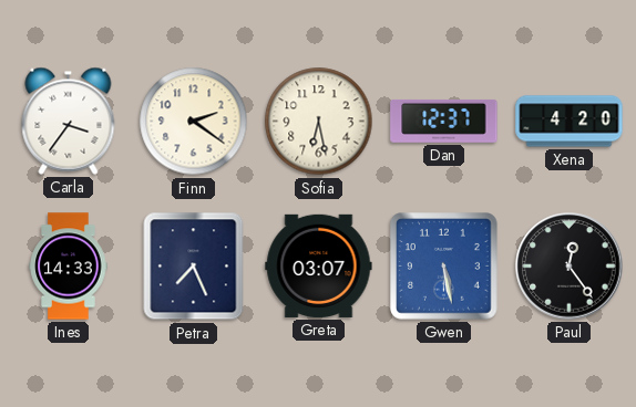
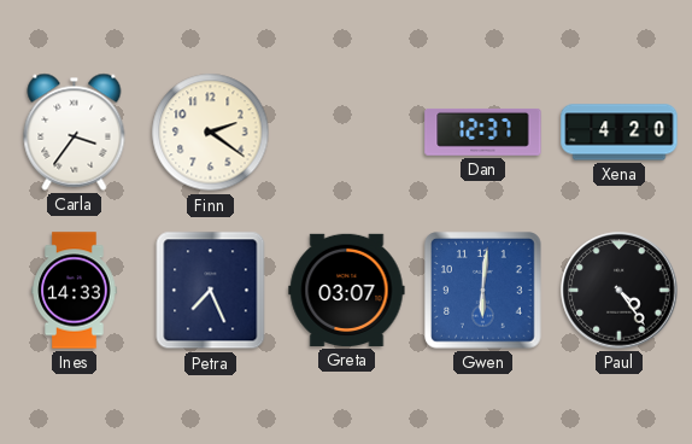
Sofia: 6:28 -> none
Gwen: 5:28 -> 6:01
Paul: 12:24 -> 4:24
